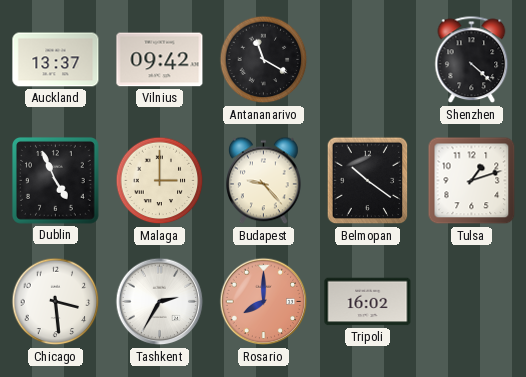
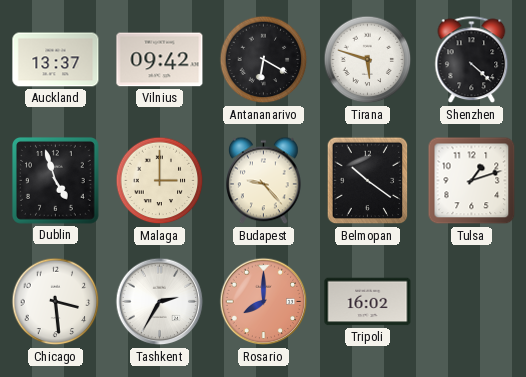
Antananarivo: 11:20 -> 6:20
Tirana: none -> 5:48
Dublin: 4:56 -> 4:57
